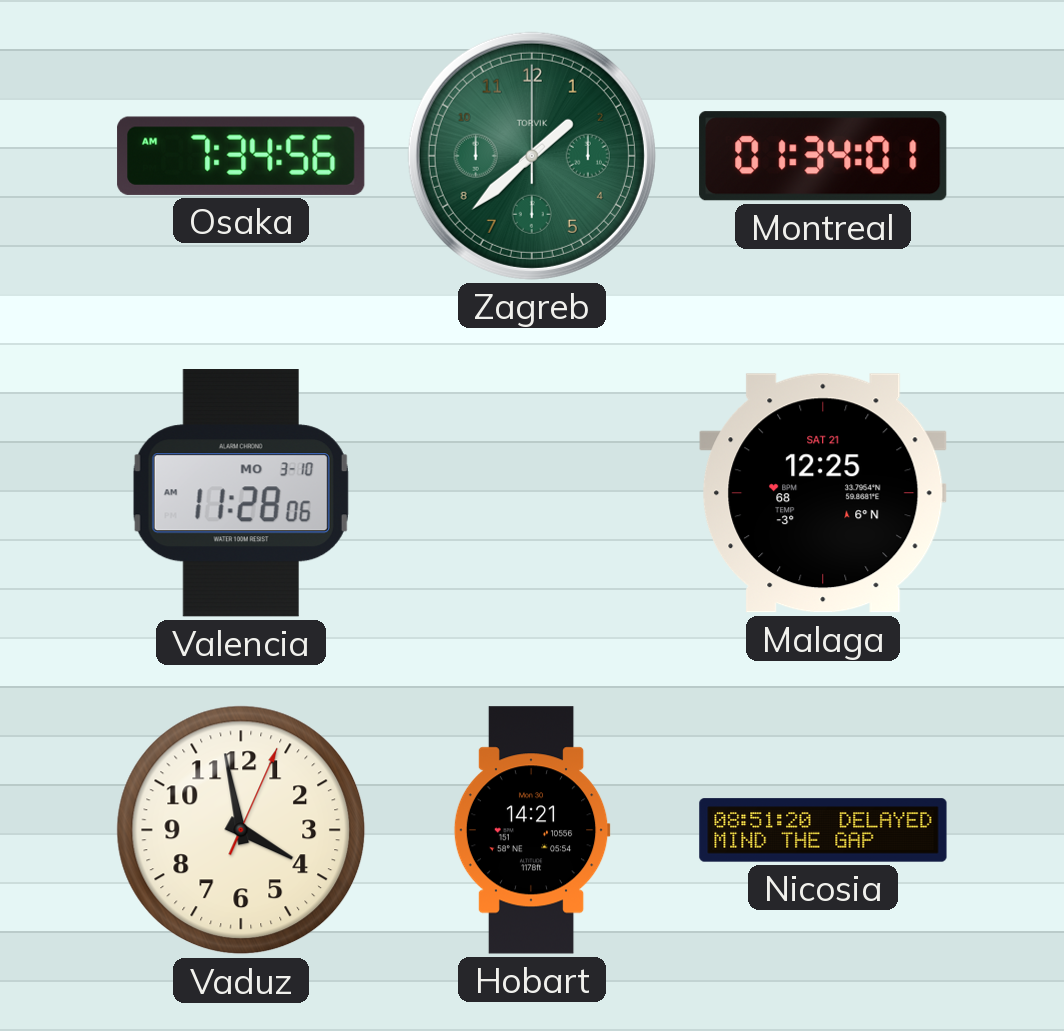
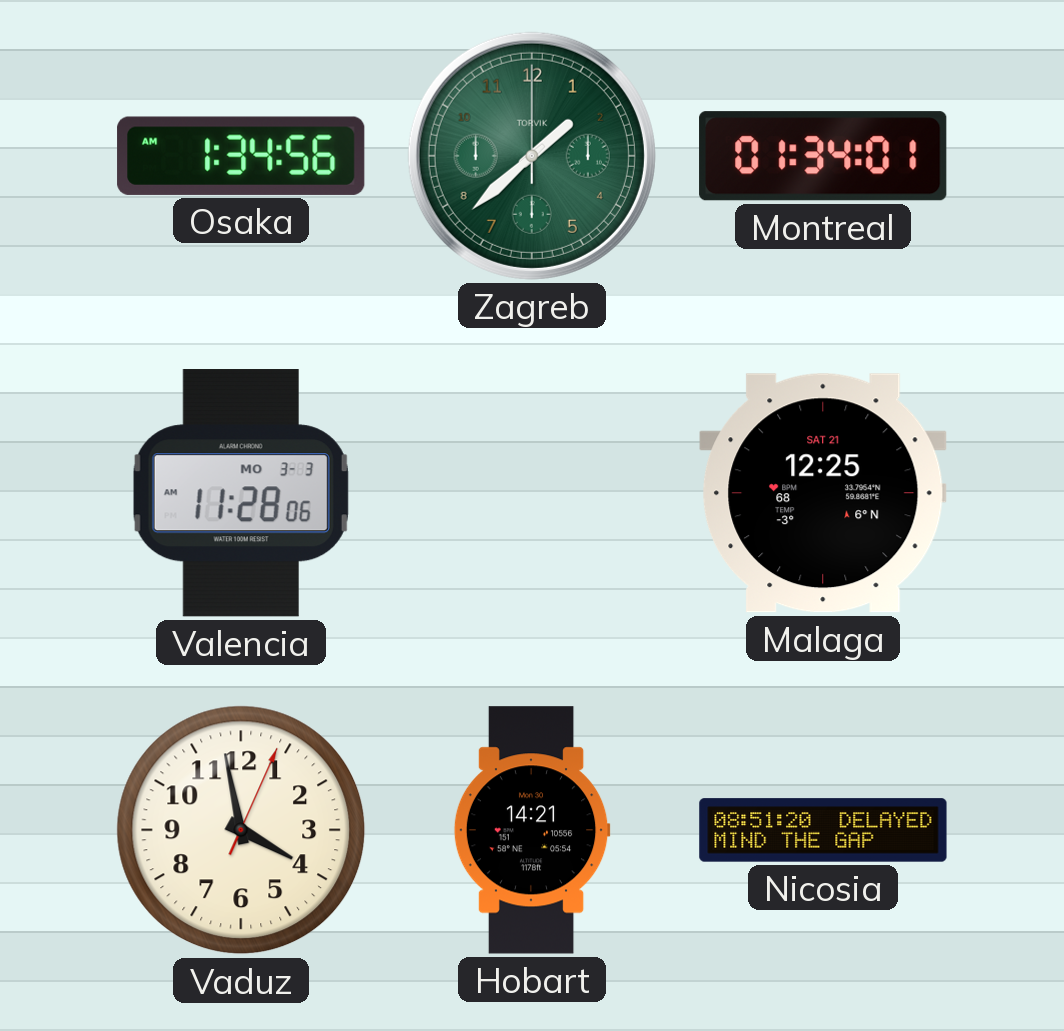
Osaka: 7:34 -> 1:34
Valencia date: MO 3-10 -> MO 3-3
